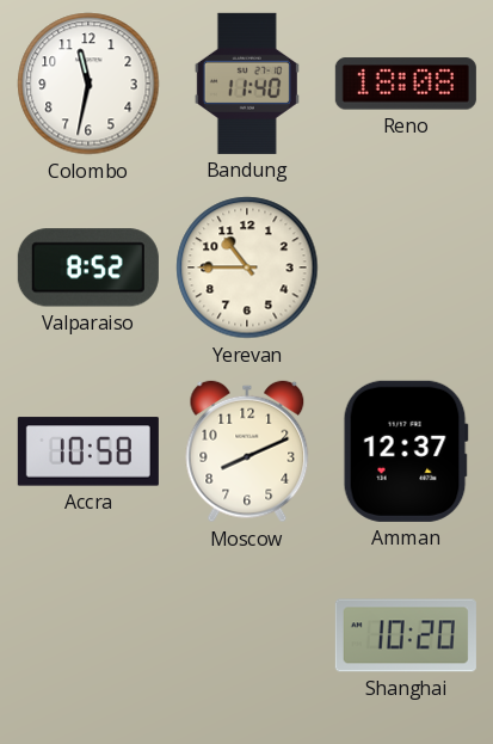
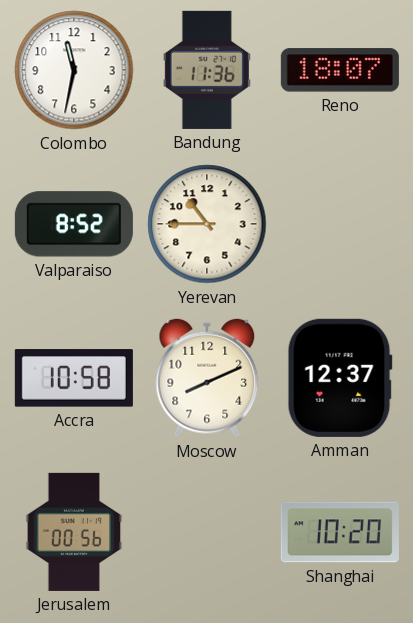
Bandung: 11:40 -> 11:36
Reno: 18:08 -> 18:07
Jerusalem: none -> 00:56
